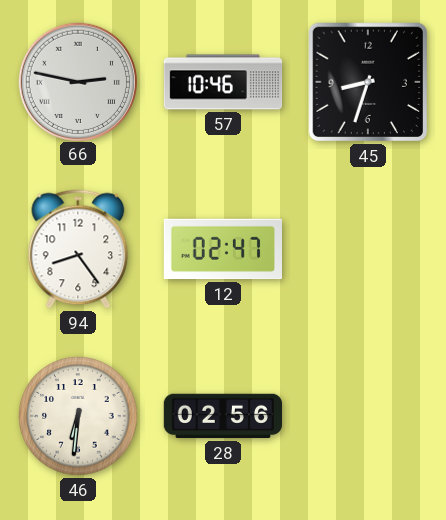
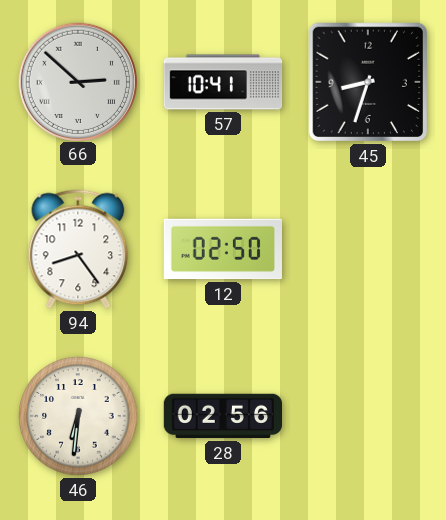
66: 2:47 -> 2:52
57: 10:46 -> 10:41
12: 02:47 -> 02:50
